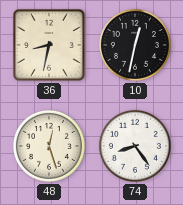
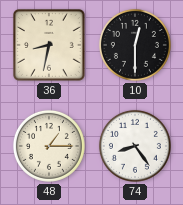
10: 12:32 -> 12:30
48: 12:27 -> 1:15
